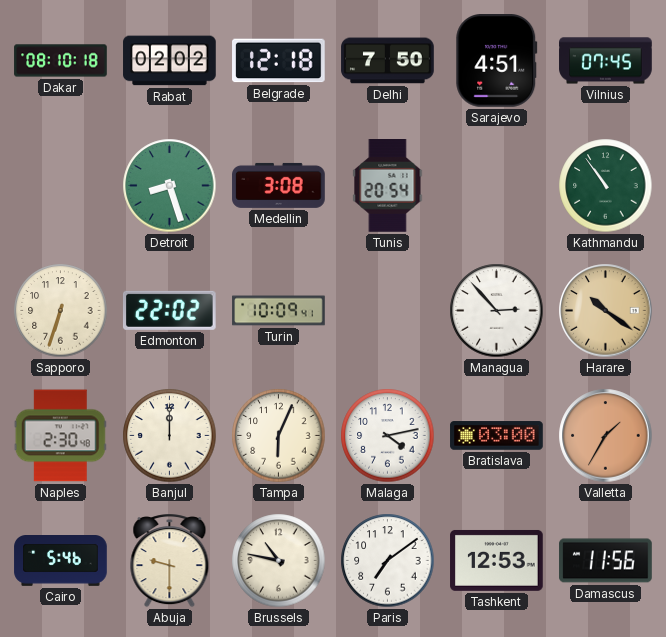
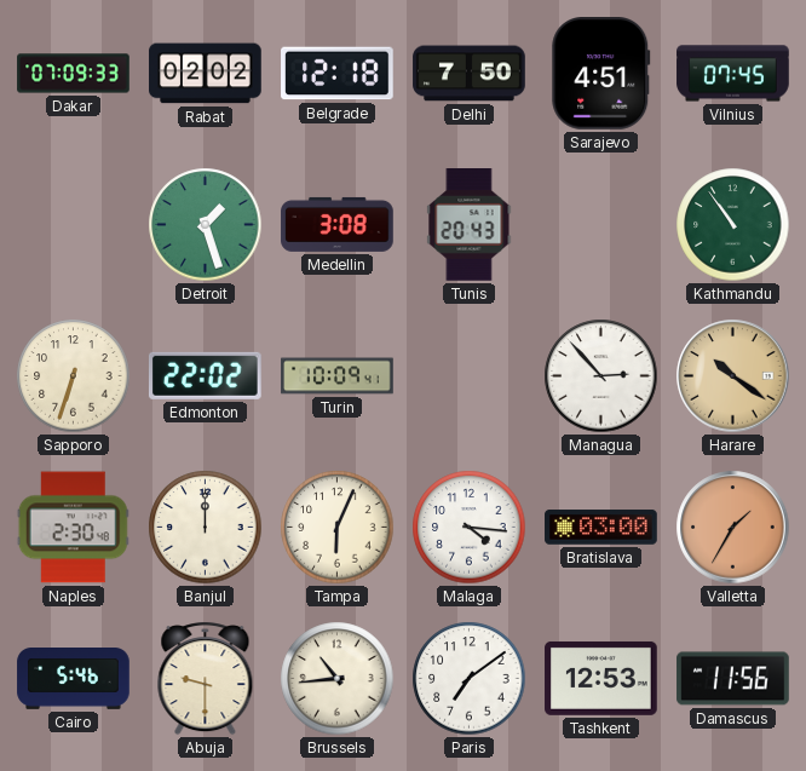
Dakar: 08:10 -> 07:09
Detroit: 8:27 -> 1:27
Tunis: 20:54 -> 20:43
Malaga: 4:13 -> 4:16
Brussels: 10:47 -> 10:44
